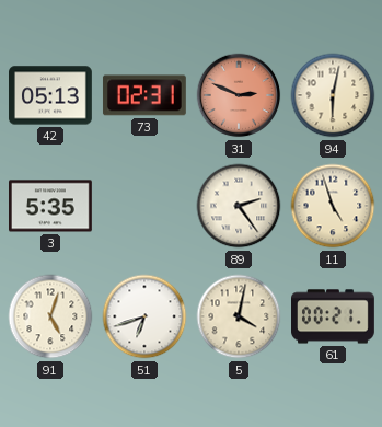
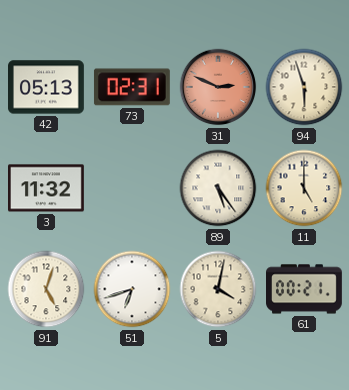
94: 6:02 -> 5:57
3: 5:35 -> 11:32
89: 2:24 -> 5:24
11: 4:57 -> 5:00
